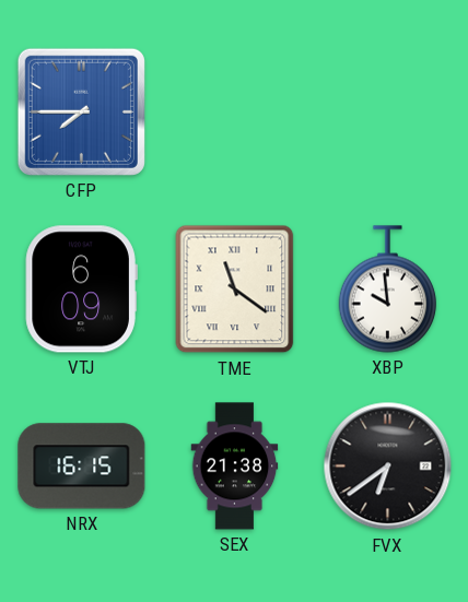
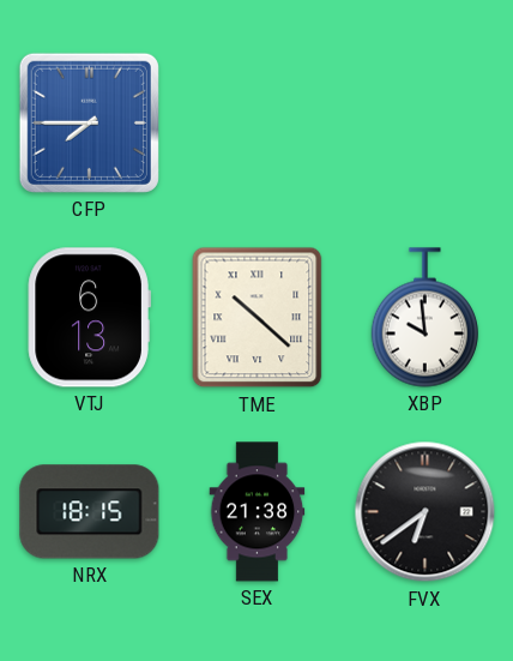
VTJ: 6:09 -> 6:13
TME: 11:21 -> 10:22
NRX: 16:15 -> 18:15
